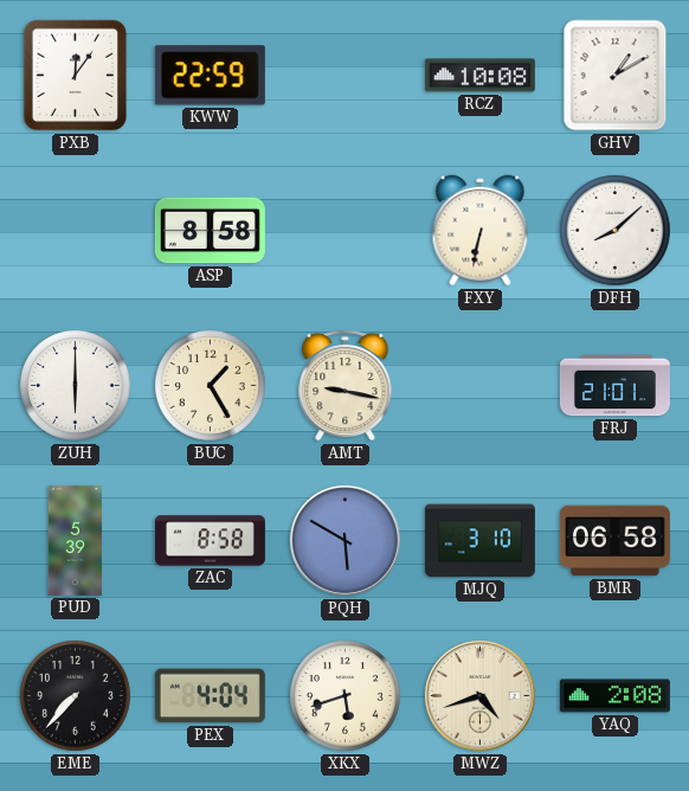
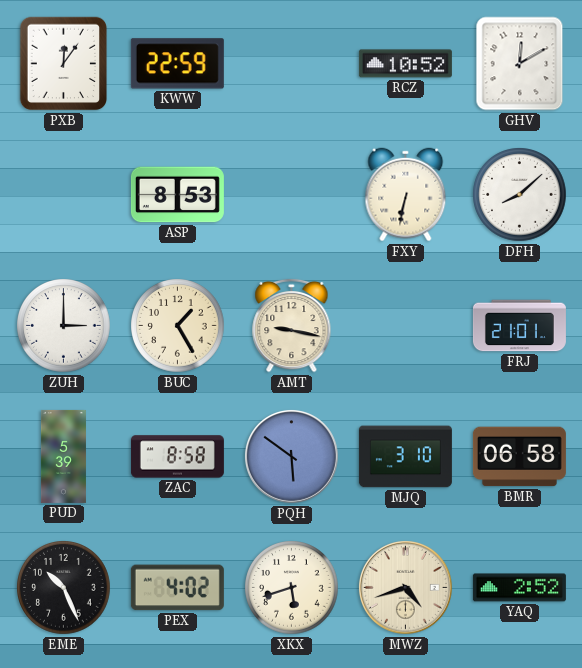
RCZ: 10:08 -> 10:52
GHV: 1:10 -> 12:10
ASP: 8:58 -> 8:53
ZUH: 6:00 -> 3:00
PQH: 5:50 -> 5:51
EME: 7:37 -> 10:26
PEX: 4:04 -> 4:02
YAQ: 2:08 -> 2:52
